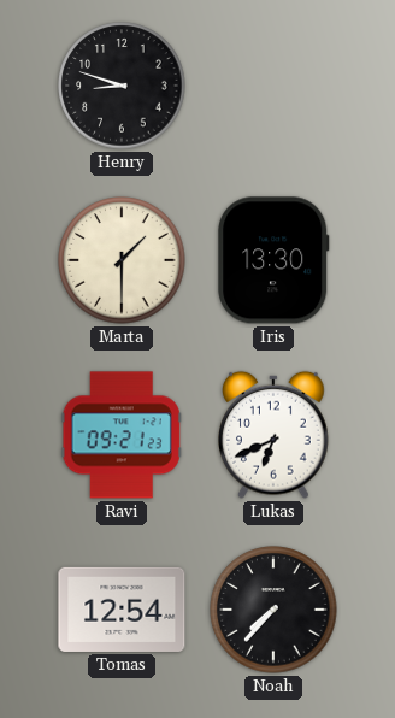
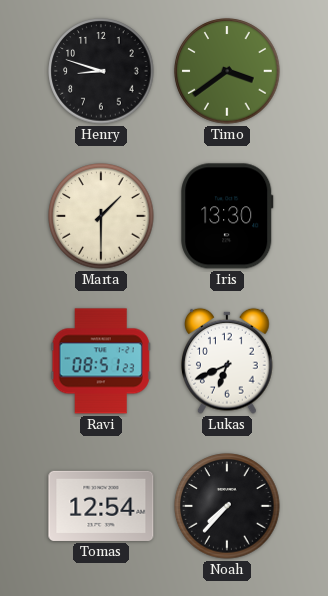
Timo: none -> 3:39
Ravi: 09:21 -> 08:51
